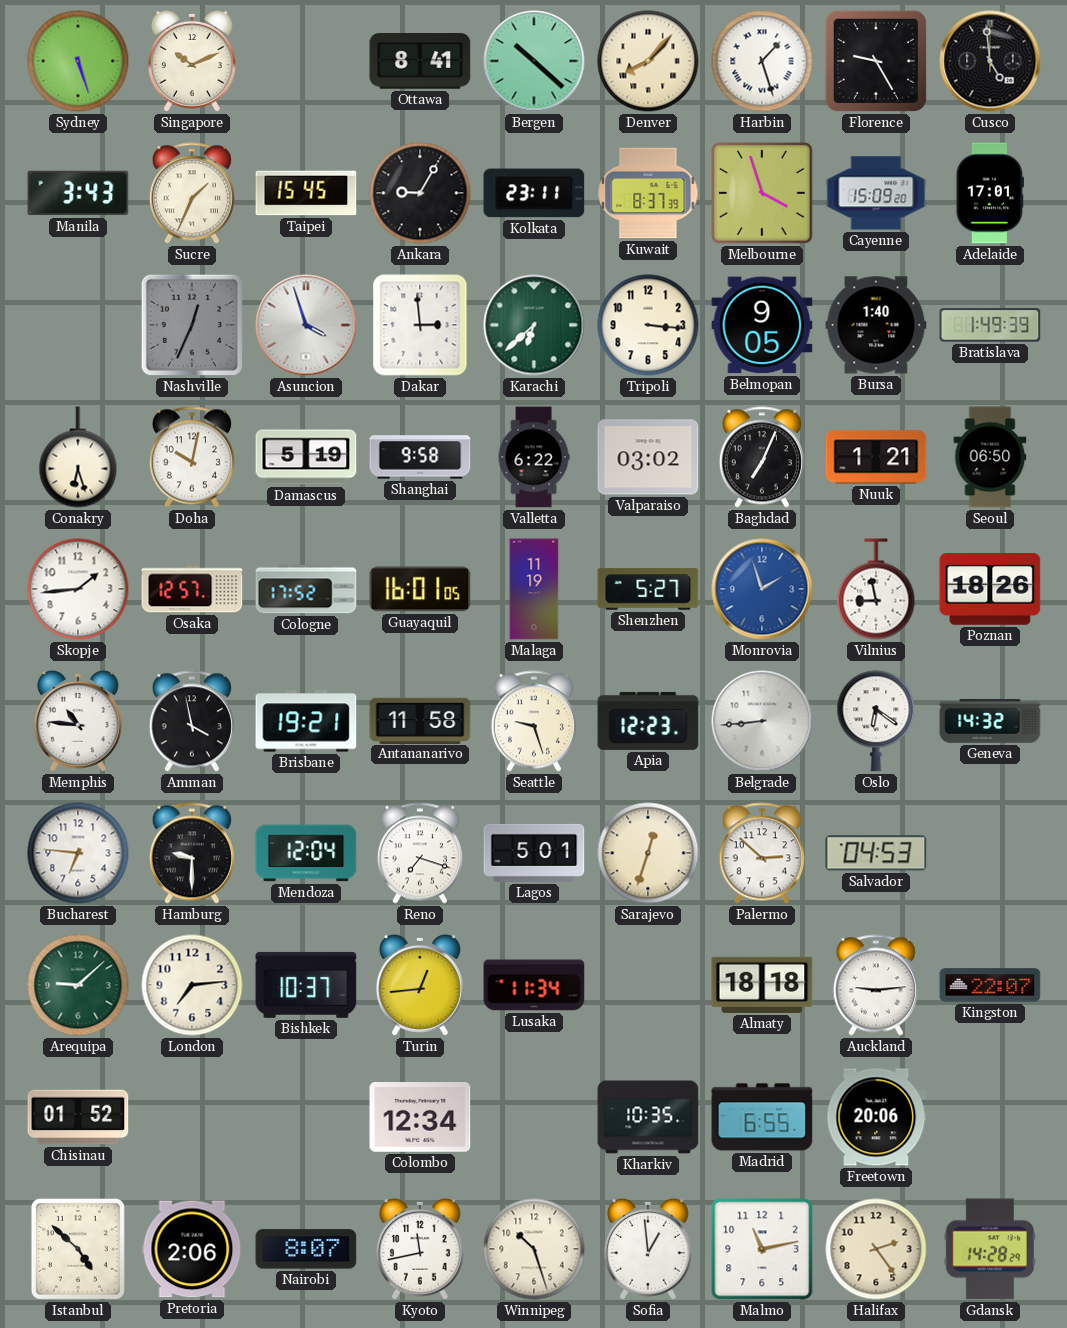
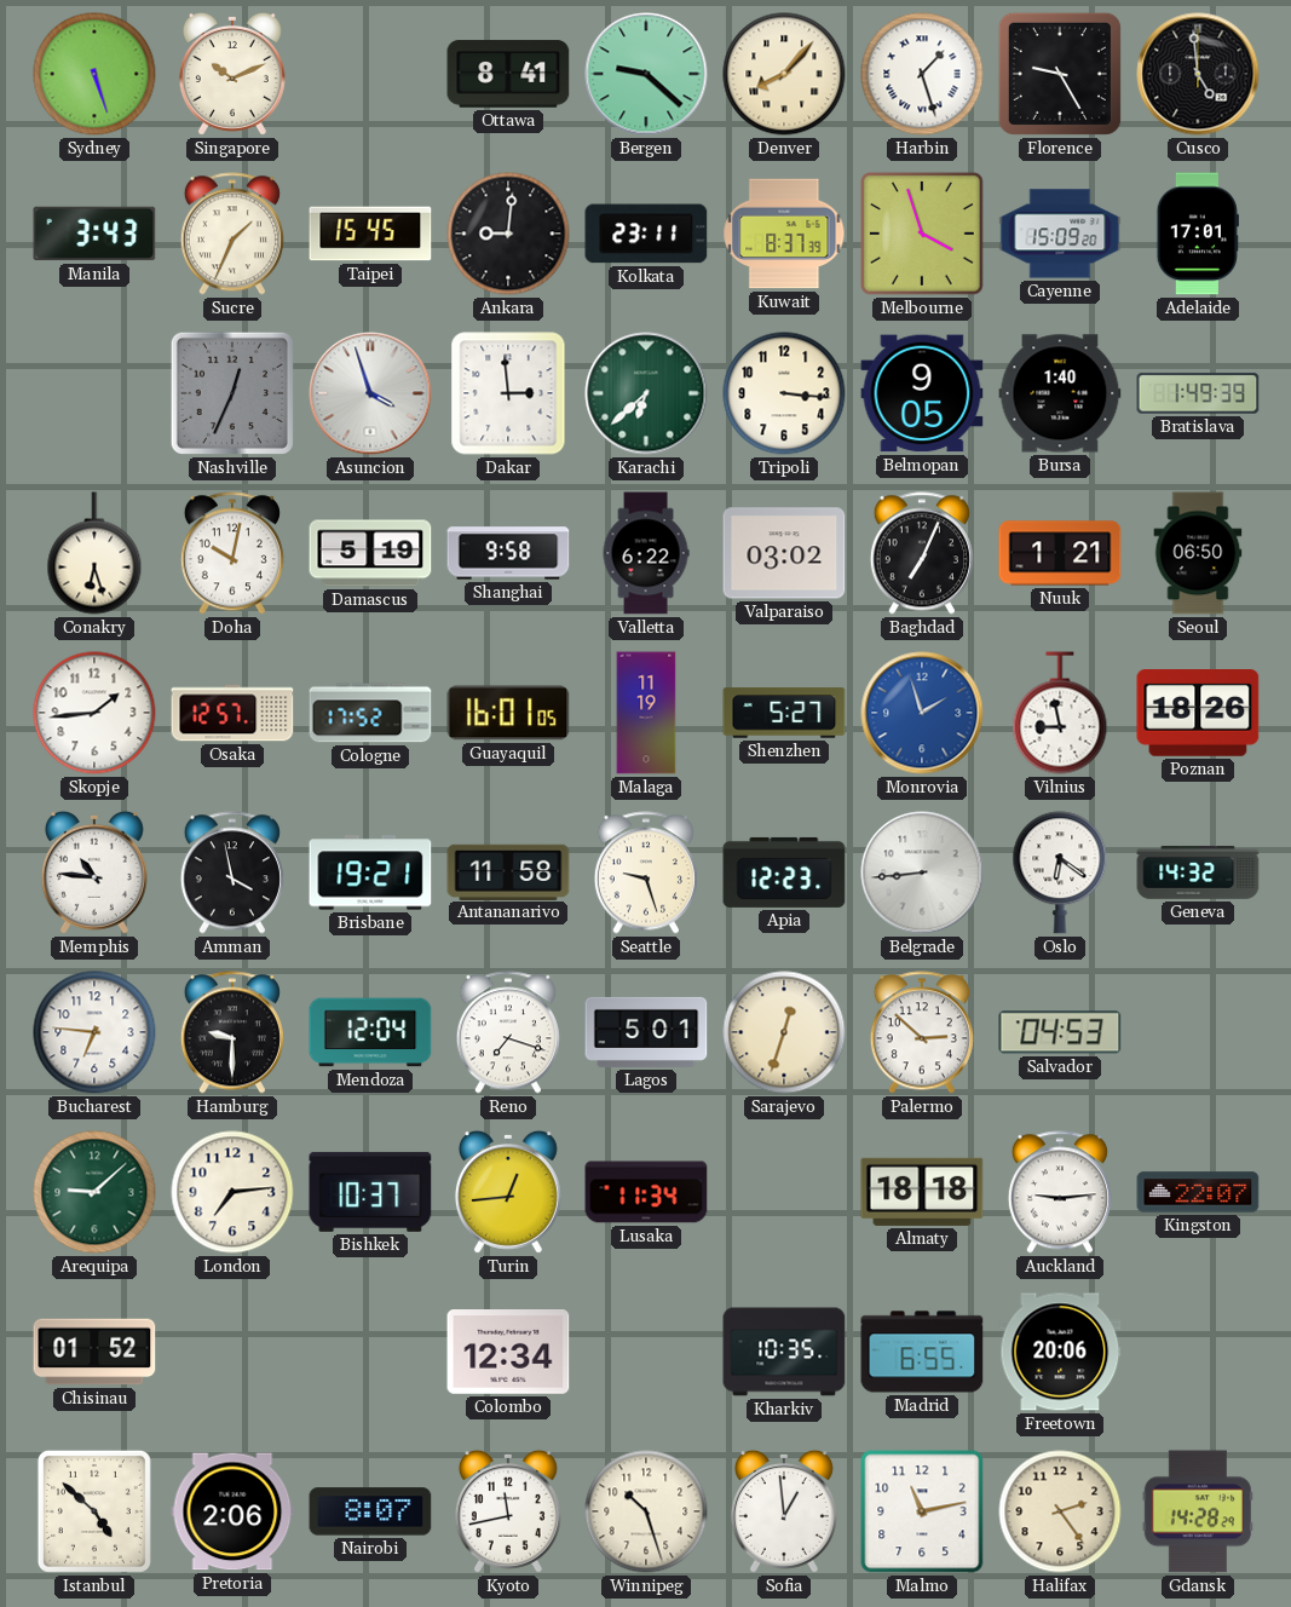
Bergen: 10:22 -> 9:22
Ankara: 9:05 -> 9:01
